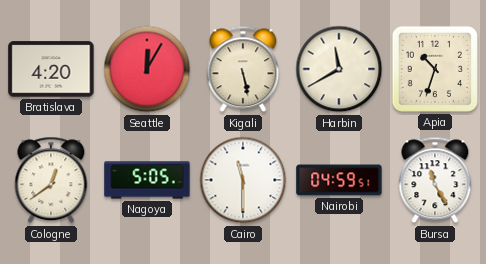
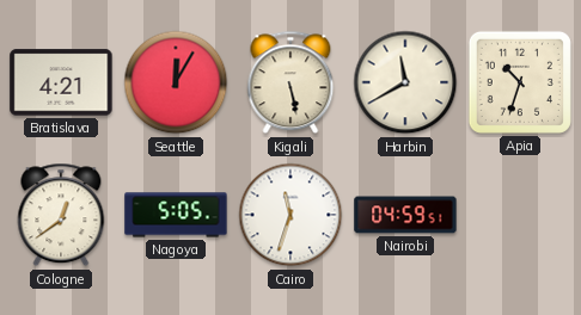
Bratislava: 4:20 -> 4:21
Cairo: 11:30 -> 11:33
Bursa: 11:25 -> none
